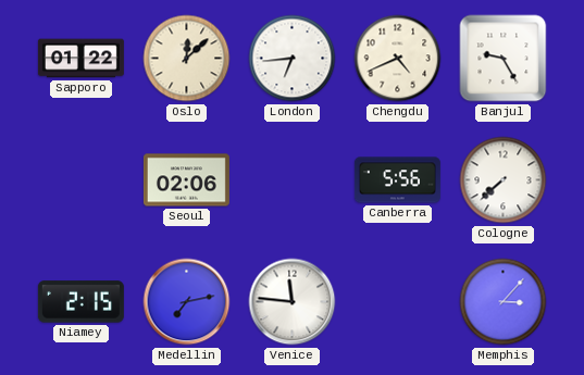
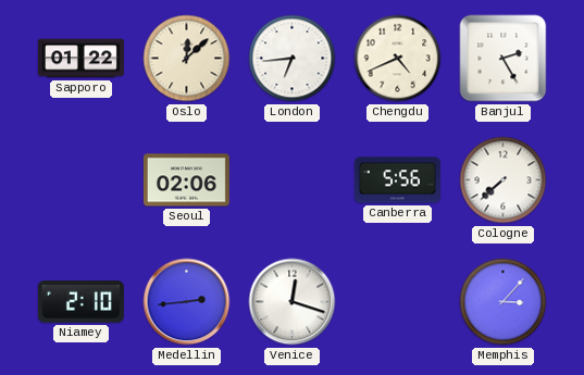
Banjul: 9:25 -> 2:25
Niamey: 2:15 -> 2:10
Medellin: 7:13 -> 2:44
Venice: 11:46 -> 12:18
